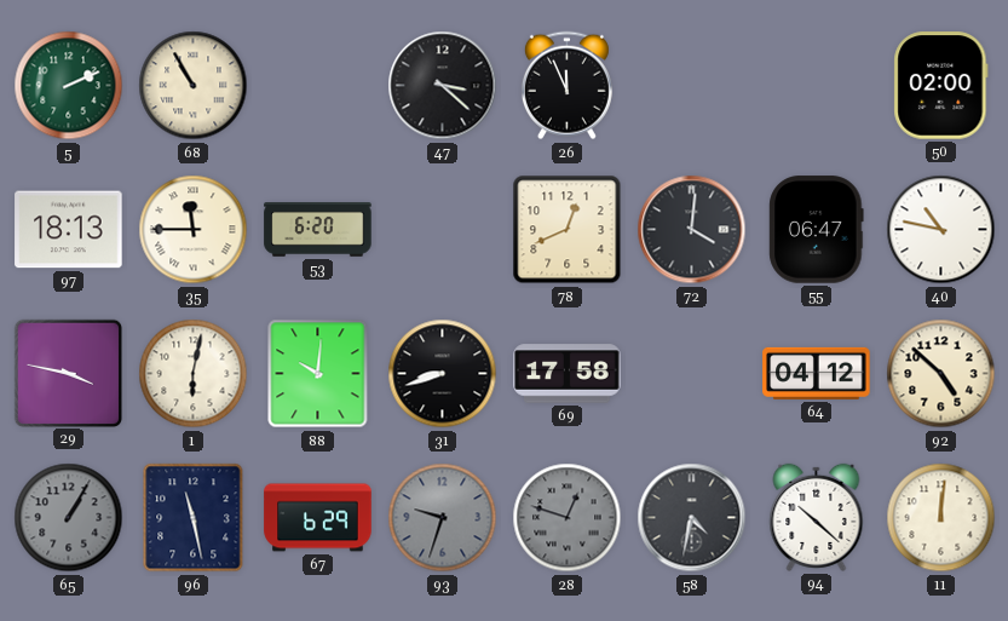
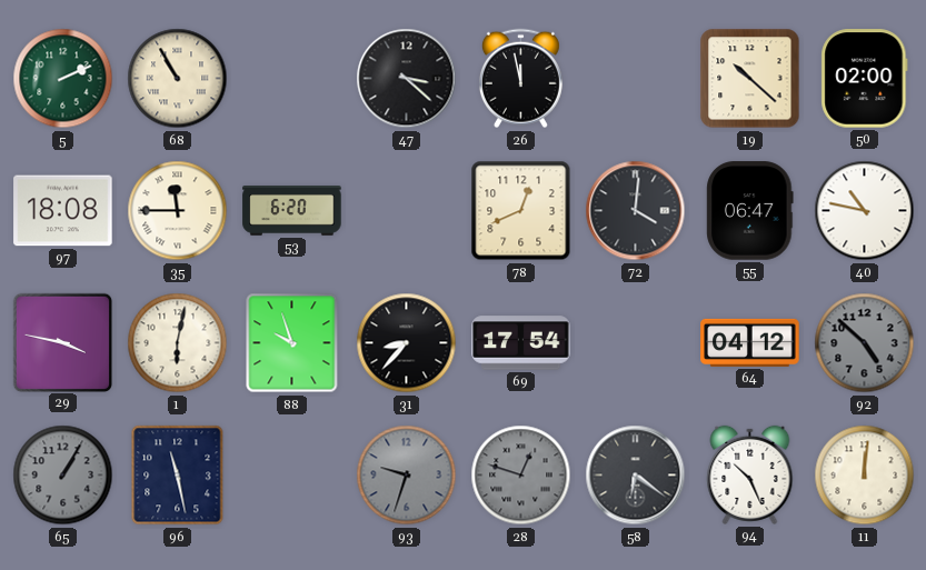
26: 11:56 -> 11:58
19: none -> 10:22
97: 18:13 -> 18:08
88: 10:01 -> 9:57
31: 8:42 -> 8:37
69: 17:58 -> 17:54
92 dial: cream -> grey
67: 6:29 -> none
58: 4:32 -> 6:21
94: 10:22 -> 10:26
